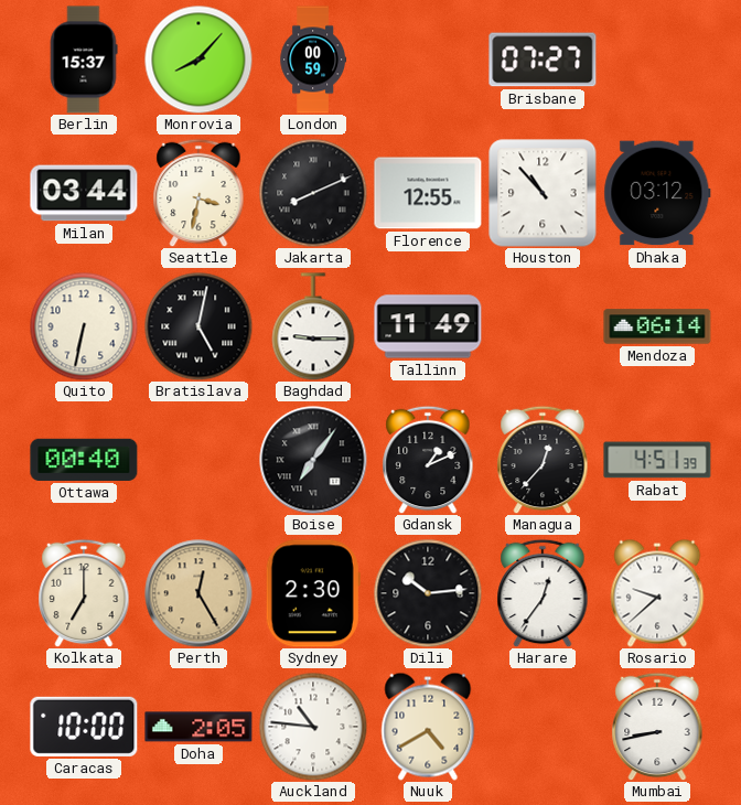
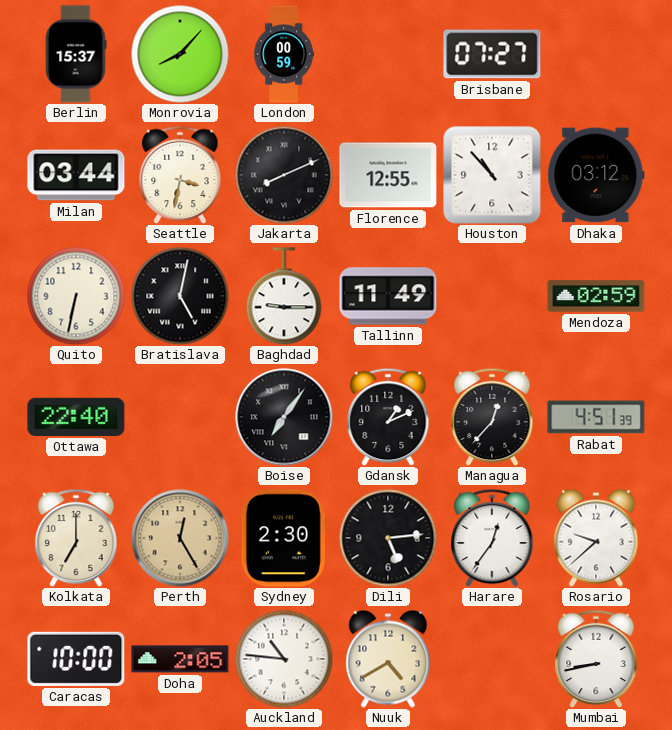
Mendoza: 06:14 -> 02:59
Ottawa: 00:40 -> 22:40
Dili: 10:14 -> 5:14
